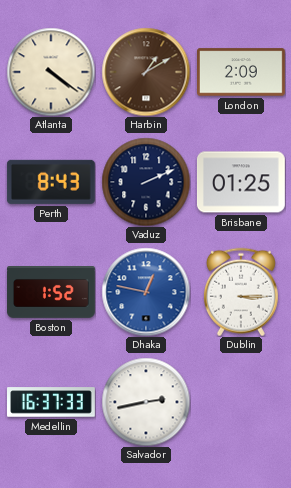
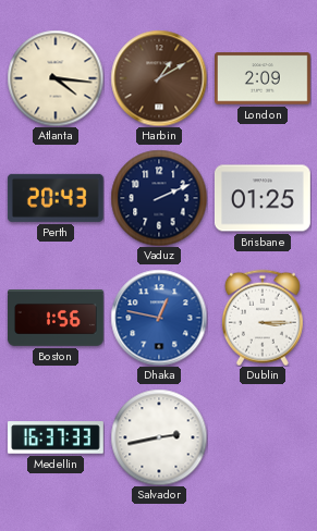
Atlanta: 4:21 -> 4:16
Perth: 8:43 -> 20:43
Boston: 1:52 -> 1:56
